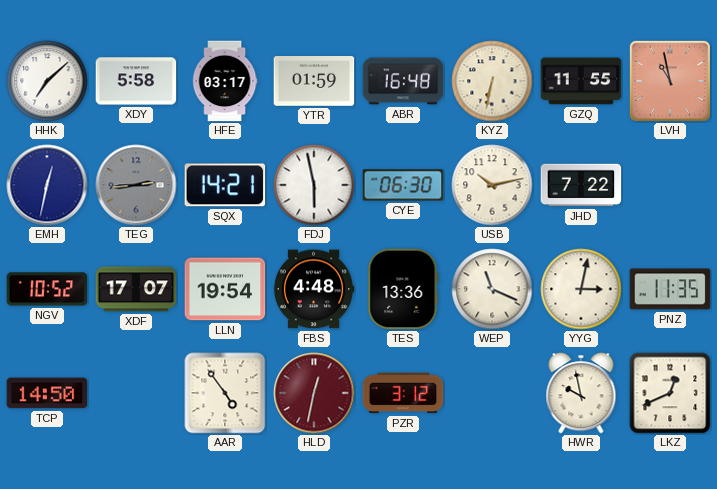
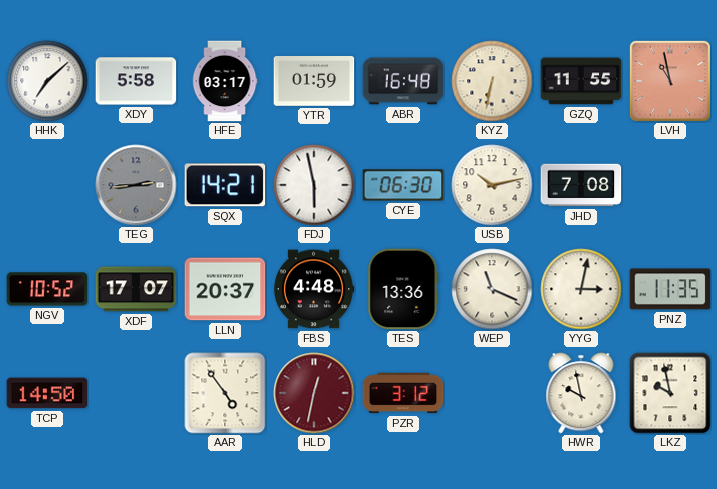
EMH: 12:32 -> none
JHD: 7:22 -> 7:08
LLN: 19:54 -> 20:37
LKZ: 12:41 -> 9:58
